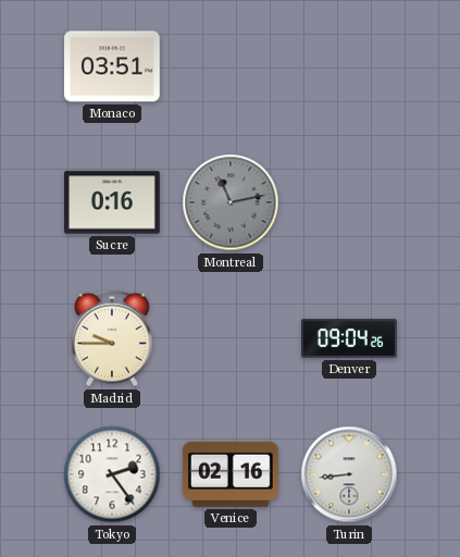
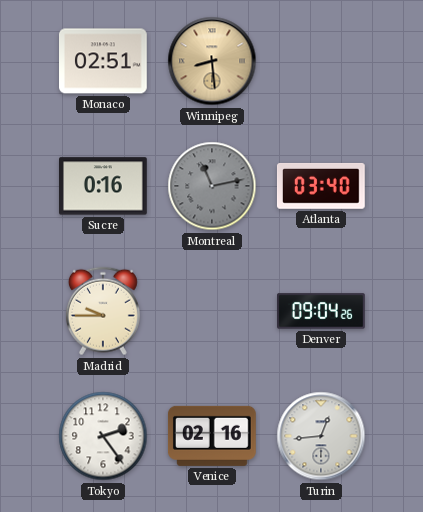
Monaco: 03:51 -> 02:51
Winnipeg: none -> 8:29
Atlanta: none -> 03:40
Turin: 8:44 -> 12:44
